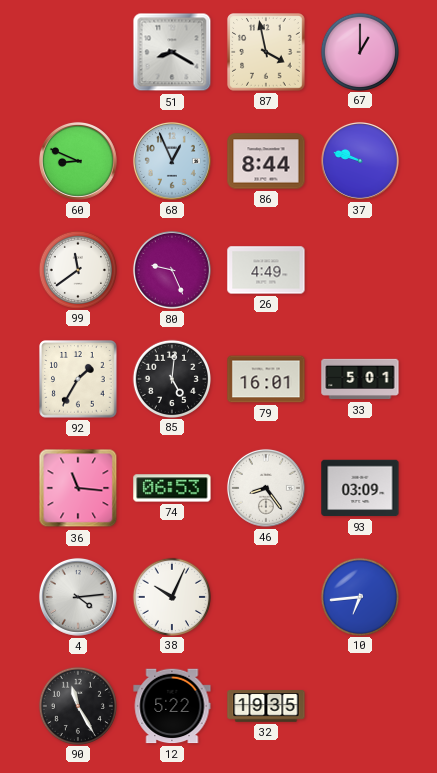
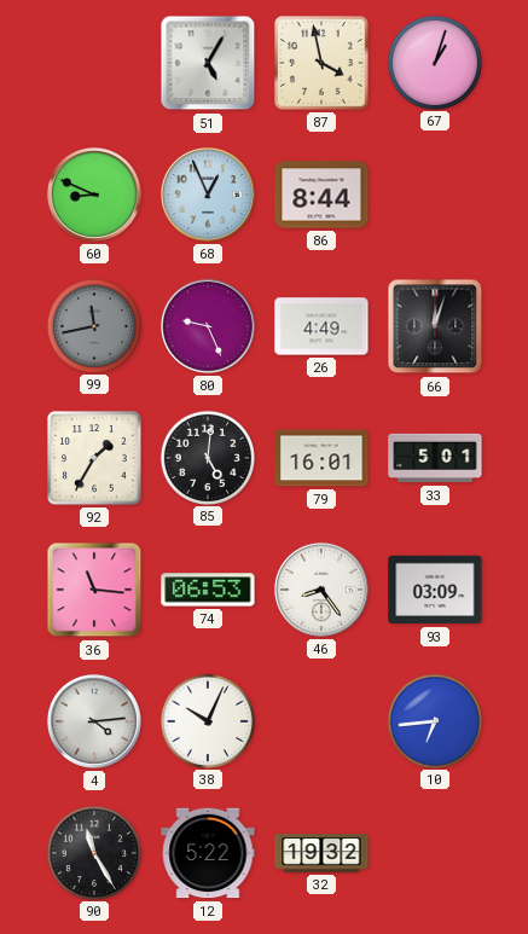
51: 8:20 -> 5:05
67: 1:00 -> 1:03
37: 9:48 -> none
99: 11:39 -> 11:43
99 dial: white -> grey
66: none -> 12:03
32: 19:35 -> 19:32
